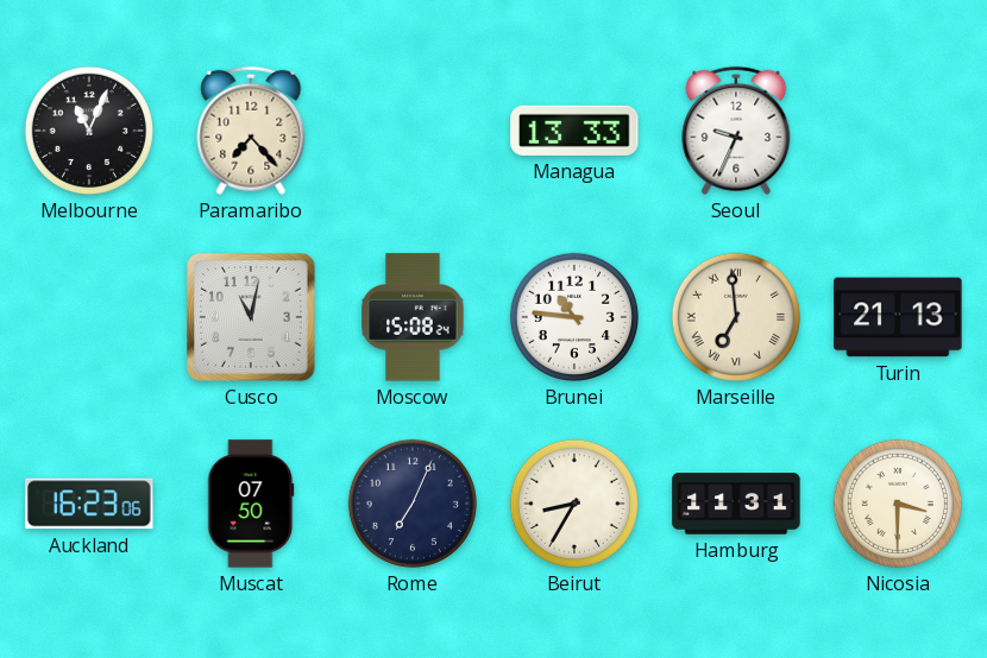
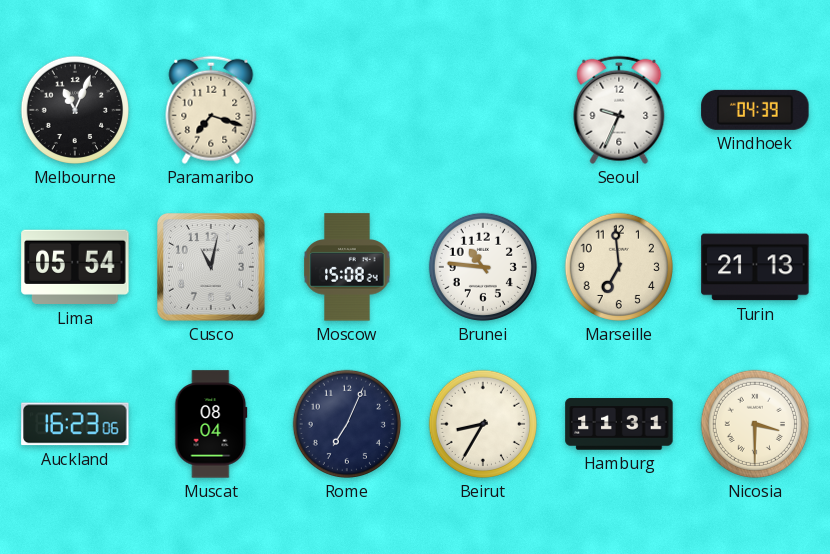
Paramaribo: 7:23 -> 7:18
Managua: 13:33 -> none
Windhoek: none -> 04:39
Lima: none -> 05:54
Marseille numerals: Roman -> Arabic
Muscat: 07:50 -> 08:04
